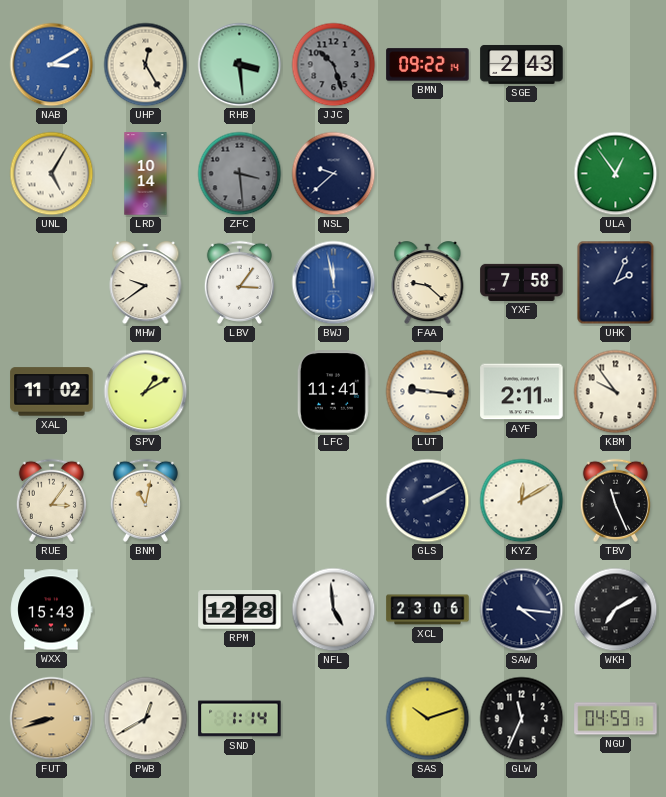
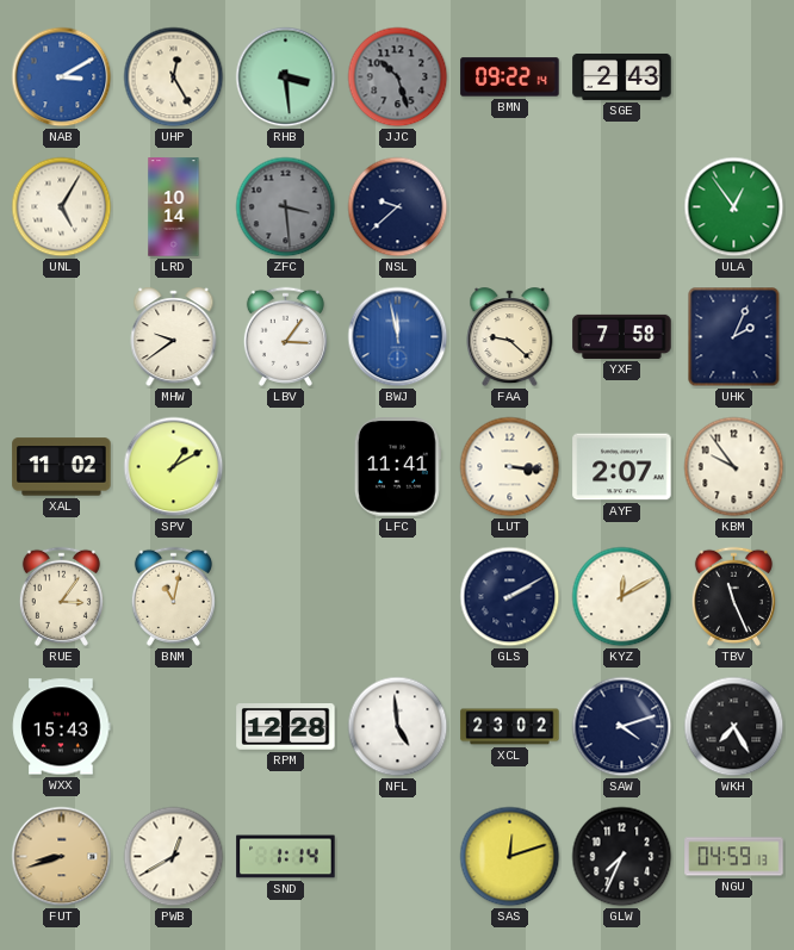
LUT: 9:16 -> 3:16
AYF: 2:11 -> 2:07
XCL: 23:06 -> 23:02
SAW: 4:16 -> 4:12
WKH: 7:10 -> 7:25
SAS: 10:12 -> 12:12
GLW: 11:34 -> 7:34
